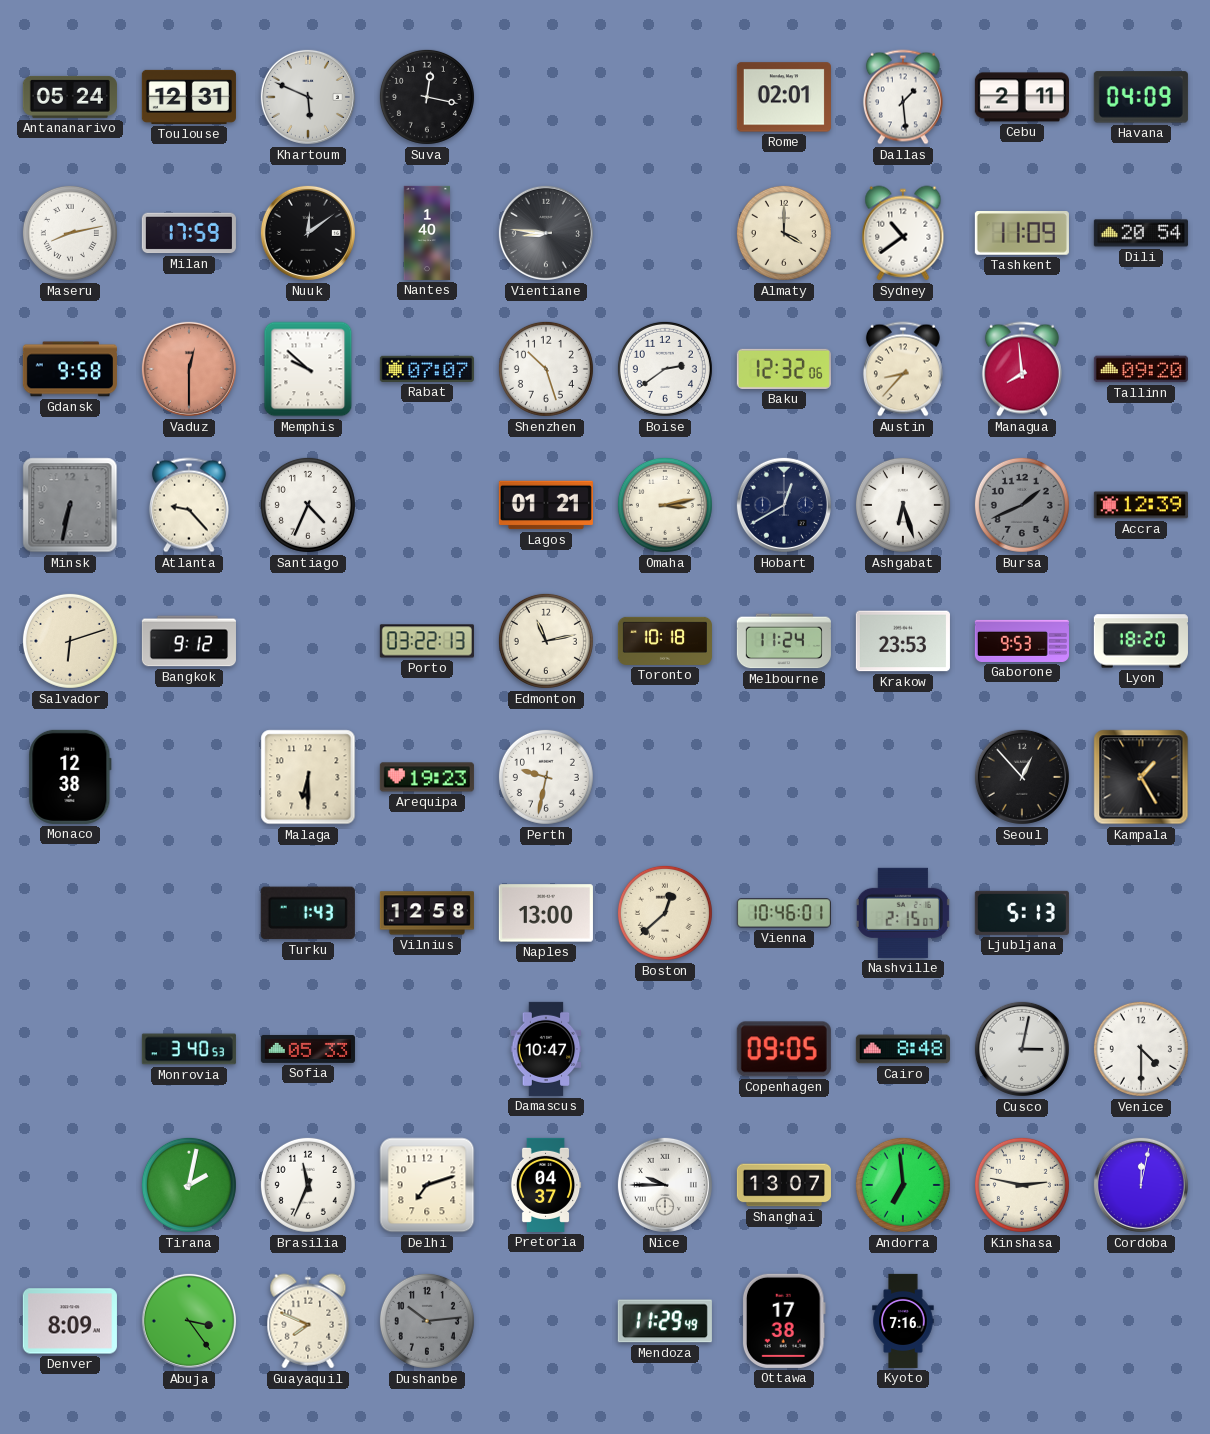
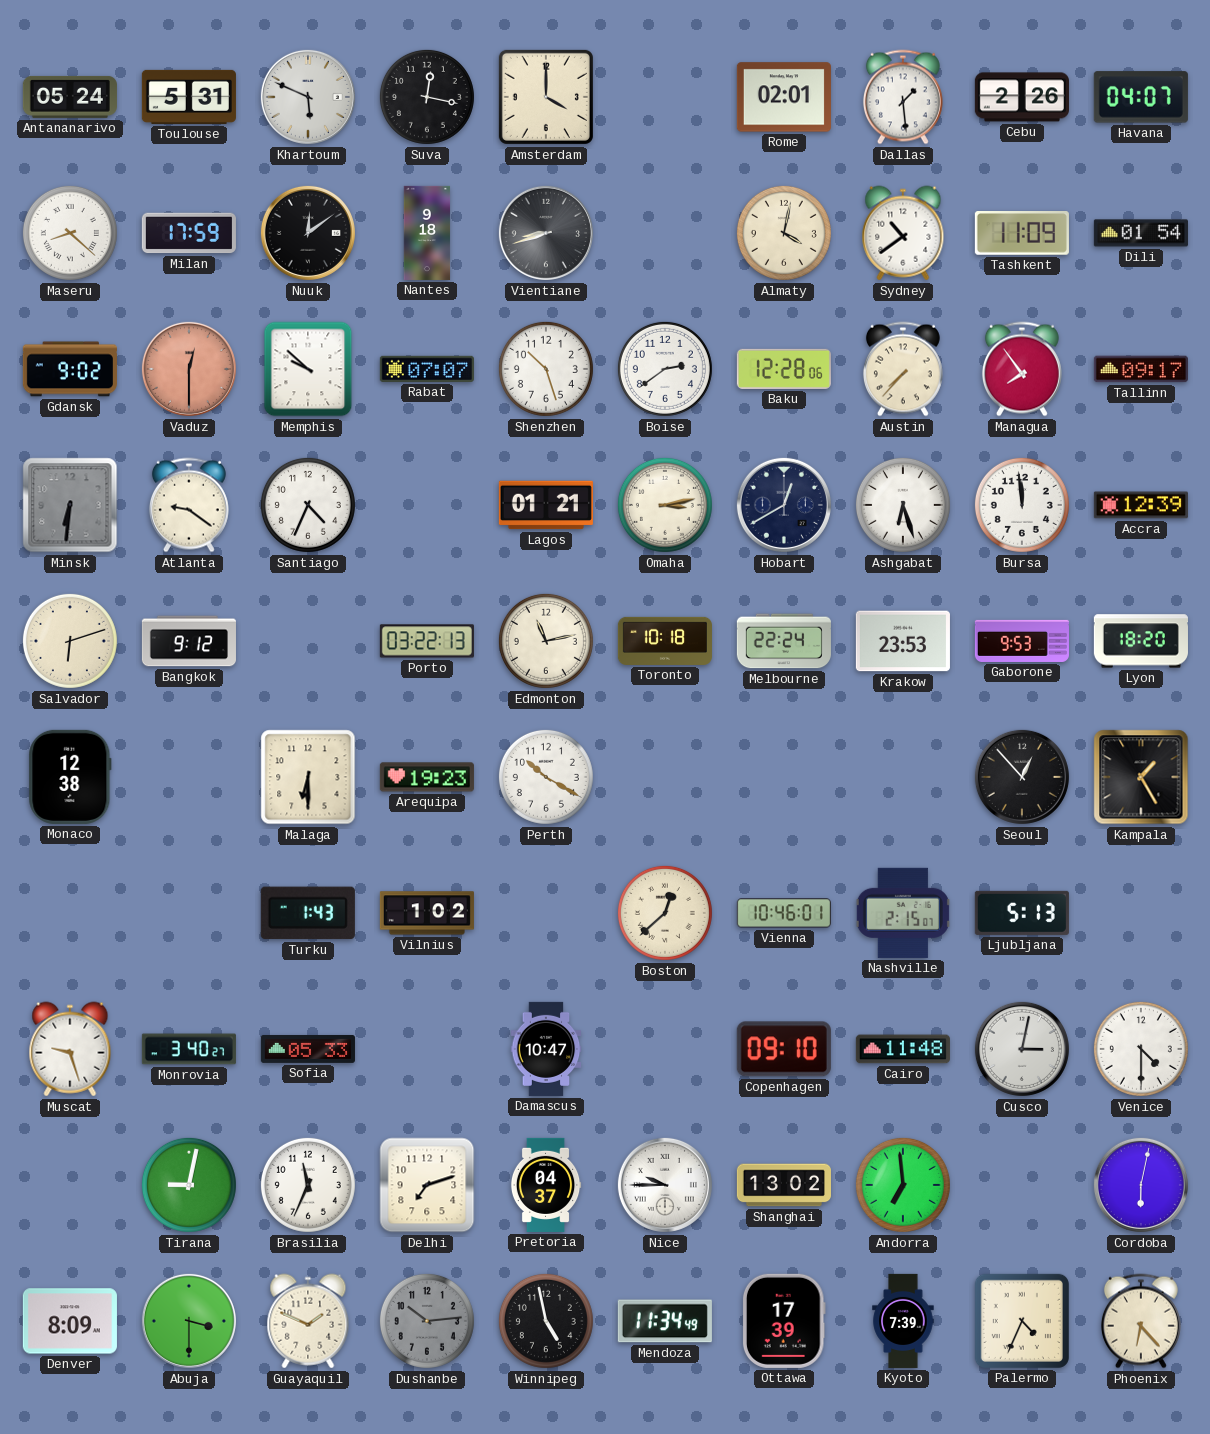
Toulouse: 12:31 -> 5:31
Amsterdam: none -> 4:00
Cebu: 2:11 -> 2:26
Havana: 04:09 -> 04:07
Maseru: 8:13 -> 8:22
Nantes: 1:40 -> 9:18
Vientiane: 8:46 -> 8:42
Almaty: 4:00 -> 4:02
Dili: 20:54 -> 01:54
Gdansk: 9:58 -> 9:02
Baku: 12:32 -> 12:28
Austin: 8:37 -> 7:37
Managua: 7:59 -> 7:54
Tallinn: 09:20 -> 09:17
Minsk: 6:32 -> 6:31
Atlanta: 9:23 -> 9:21
Bursa: 1:41 -> 11:59
Bursa dial: grey -> white
Melbourne: 11:24 -> 22:24
Perth: 9:32 -> 10:20
Vilnius: 12:58 -> 1:02
Naples: 13:00 -> none
Muscat: none -> 9:27
Monrovia: 3:40:53 -> 3:40:27
Copenhagen: 09:05 -> 09:10
Cairo: 8:48 -> 11:48
Tirana: 2:02 -> 9:02
Shanghai: 13:07 -> 13:02
Kinshasa: 2:47 -> none
Cordoba: 12:02 -> 6:02
Abuja: 3:24 -> 3:30
Guayaquil: 7:49 -> 1:49
Winnipeg: none -> 4:58
Mendoza: 11:29 -> 11:34
Ottawa: 17:38 -> 17:39
Kyoto: 7:16 -> 7:39
Palermo: none -> 4:34
Phoenix: none -> 6:23
